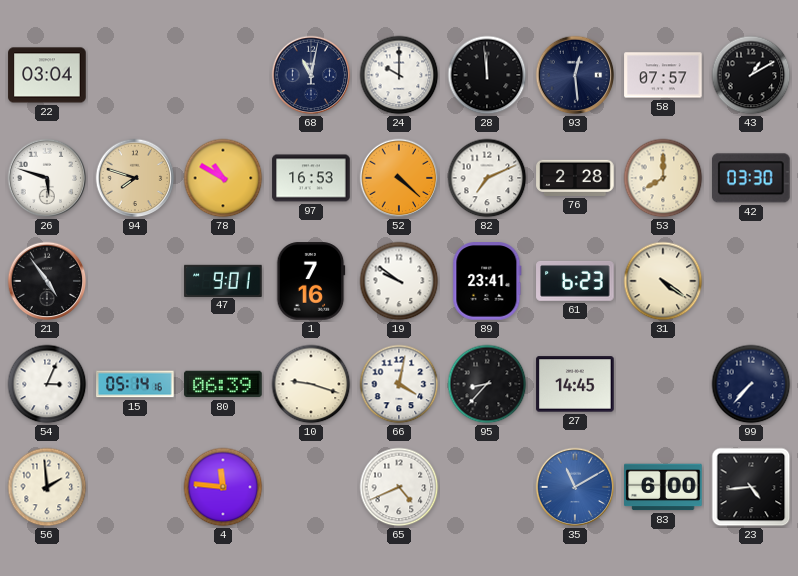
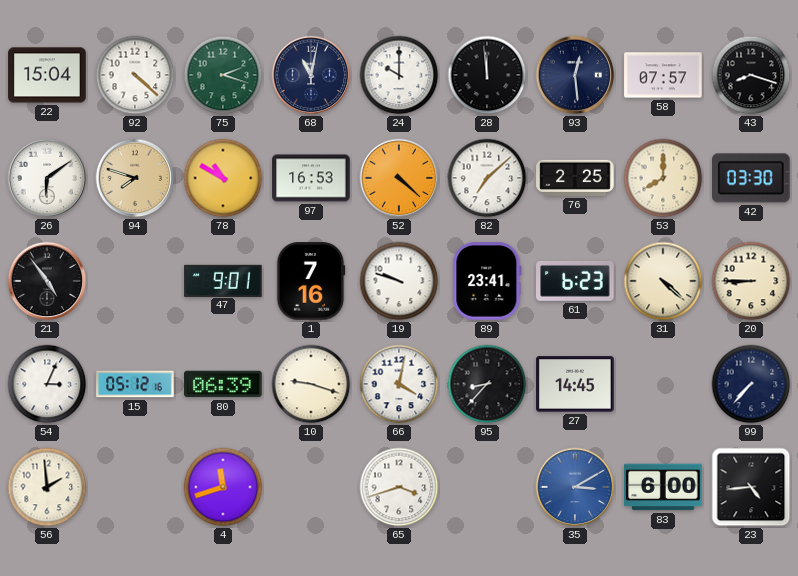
22: 03:04 -> 15:04
92: none -> 4:22
75: none -> 2:18
43: 1:10 -> 8:18
26: 5:48 -> 6:09
82: 7:11 -> 7:08
76: 2:28 -> 2:25
19: 9:51 -> 9:48
31: 4:21 -> 4:22
20: none -> 8:45
15: 05:14 -> 05:12
4: 11:46 -> 11:42
65: 4:41 -> 3:42
35: 11:10 -> 3:10
